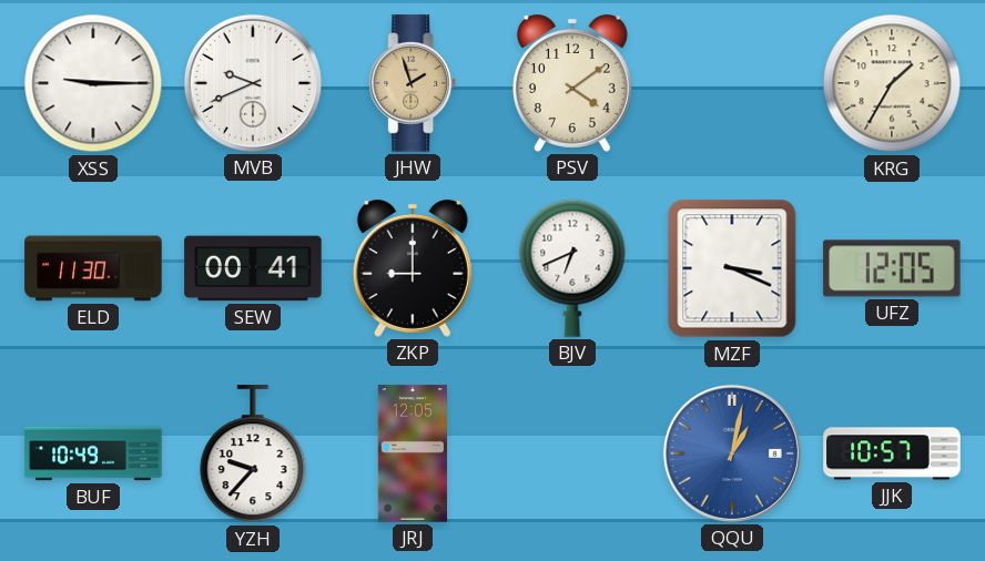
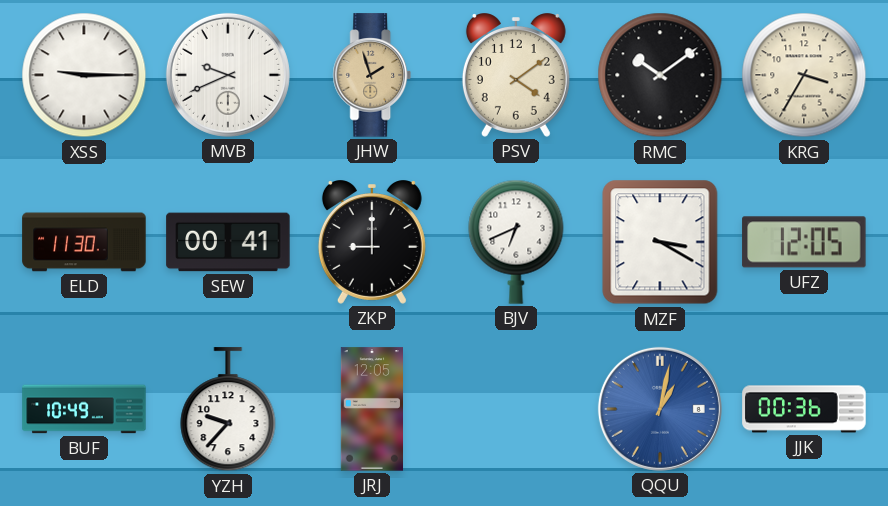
RMC: none -> 10:09
KRG: 1:35 -> 3:35
MZF: 3:19 -> 3:20
JJK: 10:57 -> 00:36
